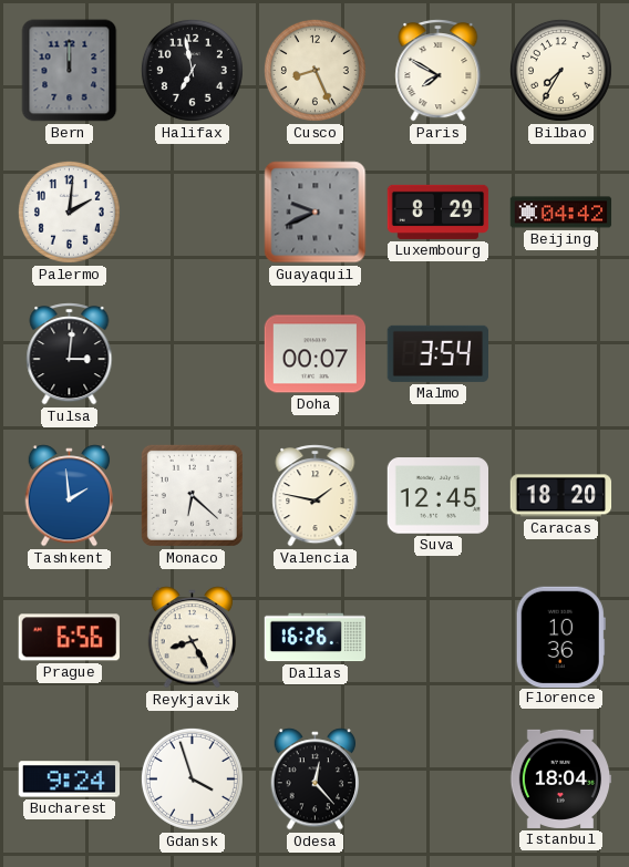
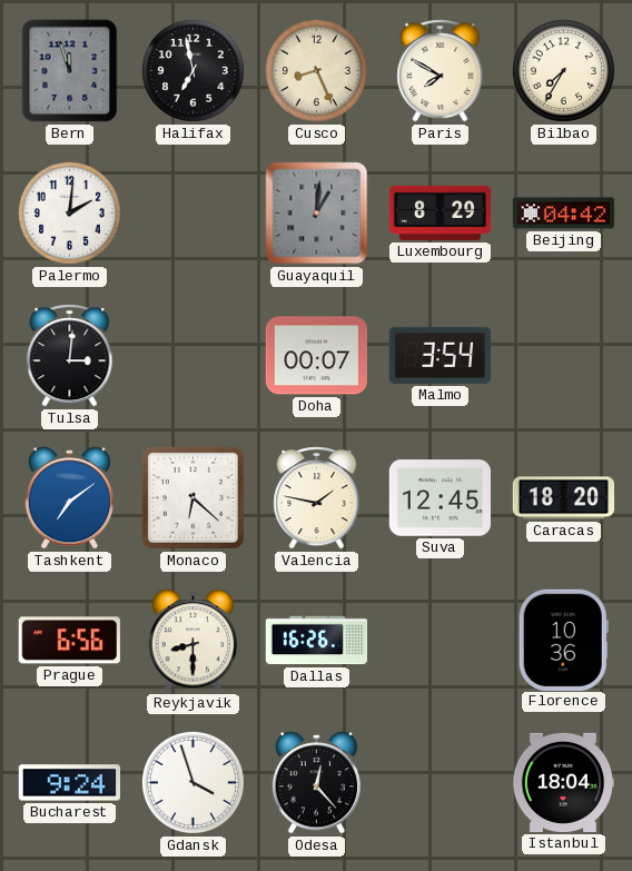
Bern: 12:00 -> 11:57
Guayaquil: 9:41 -> 1:01
Tashkent: 1:59 -> 7:09
Reykjavik: 8:25 -> 8:30
